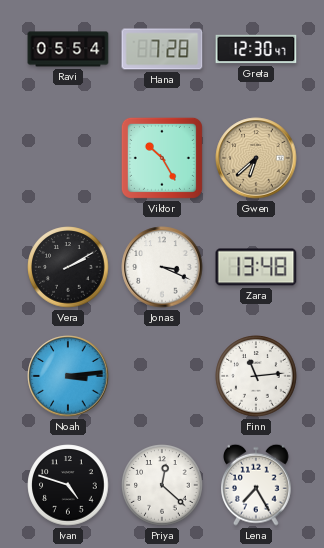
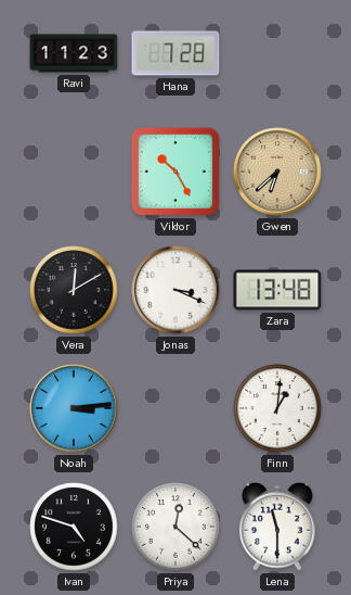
Ravi: 05:54 -> 11:23
Greta: 12:30 -> none
Vera: 2:10 -> 12:10
Finn: 11:14 -> 1:01
Lena: 7:25 -> 11:30
